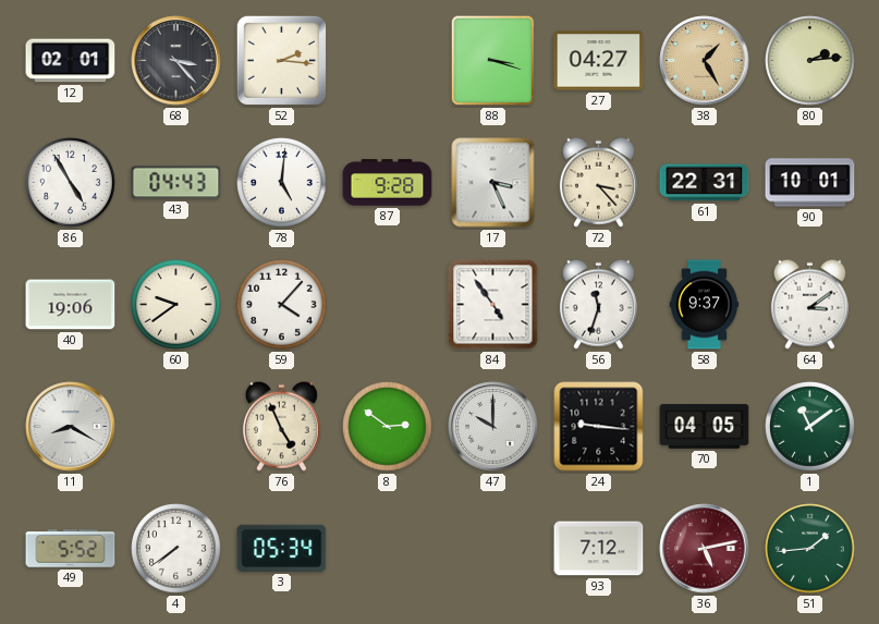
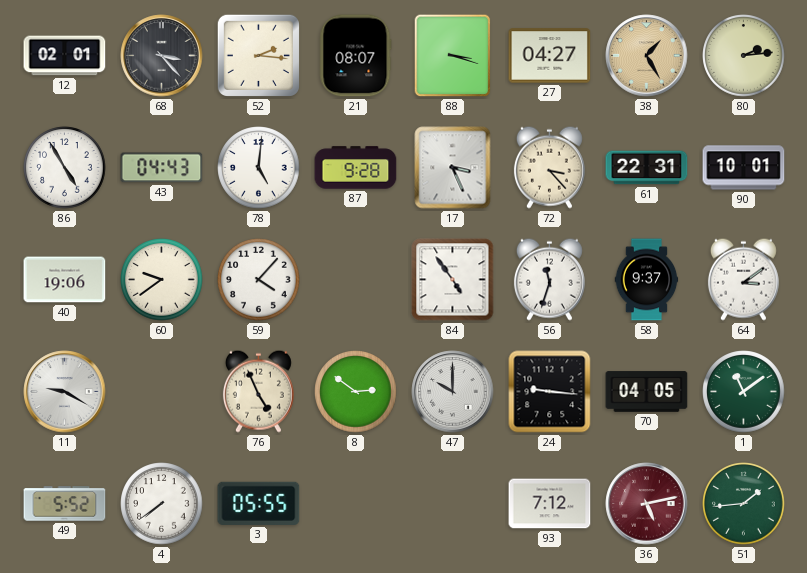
21: none -> 08:07
11: 8:20 -> 9:20
3: 05:34 -> 05:55
